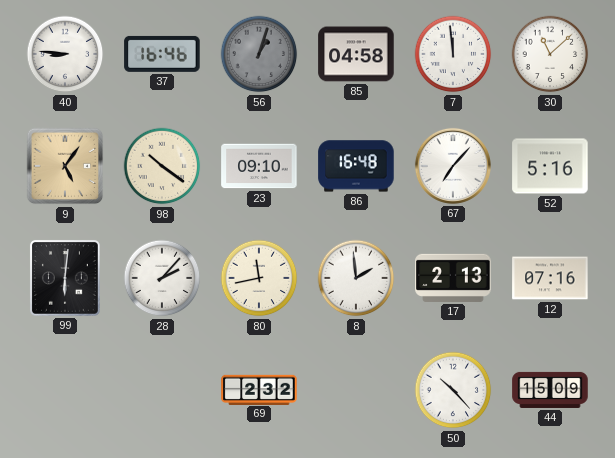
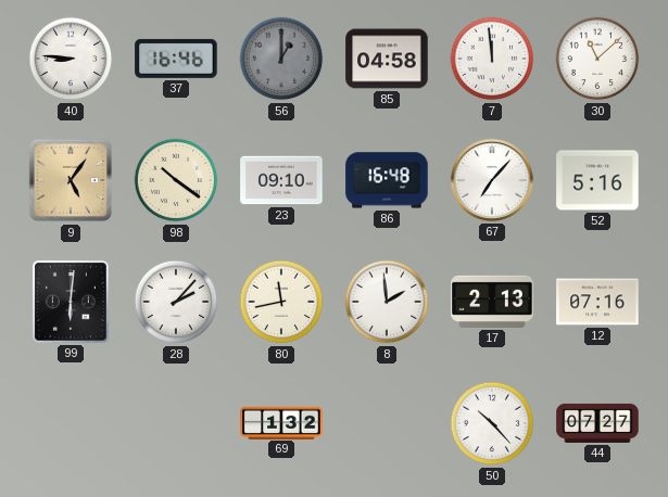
56: 1:03 -> 1:00
69: 2:32 -> 1:32
44: 15:09 -> 07:27
